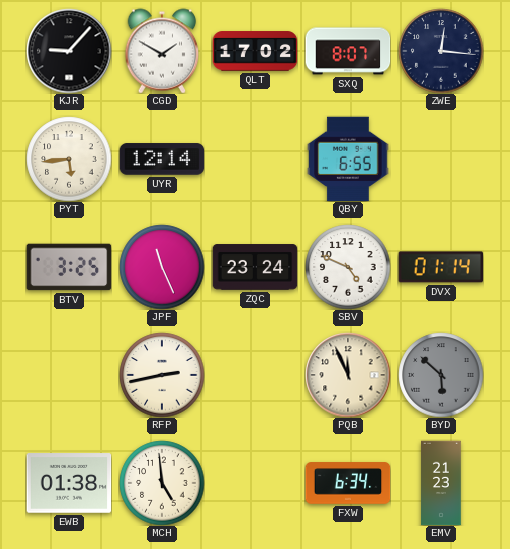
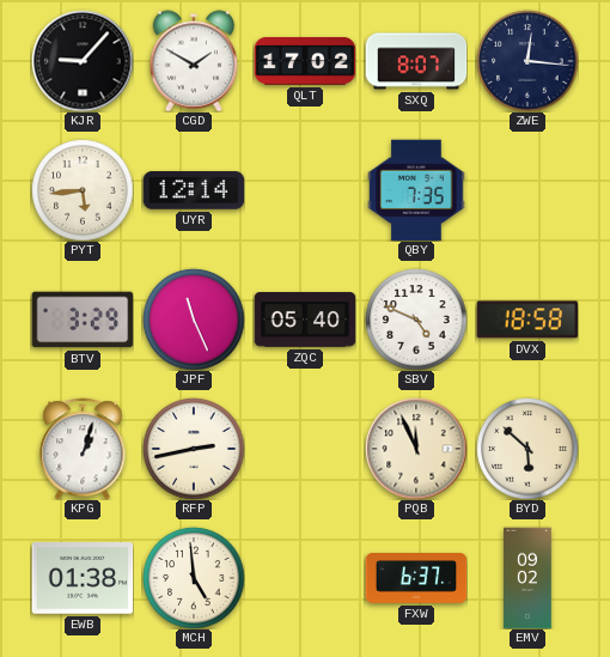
QBY: 6:55 -> 7:35
BTV: 3:25 -> 3:29
ZQC: 23:24 -> 05:40
DVX: 01:14 -> 18:58
KPG: none -> 1:03
BYD dial: grey -> cream
FXW: 6:34 -> 6:37
EMV: 21:23 -> 09:02
